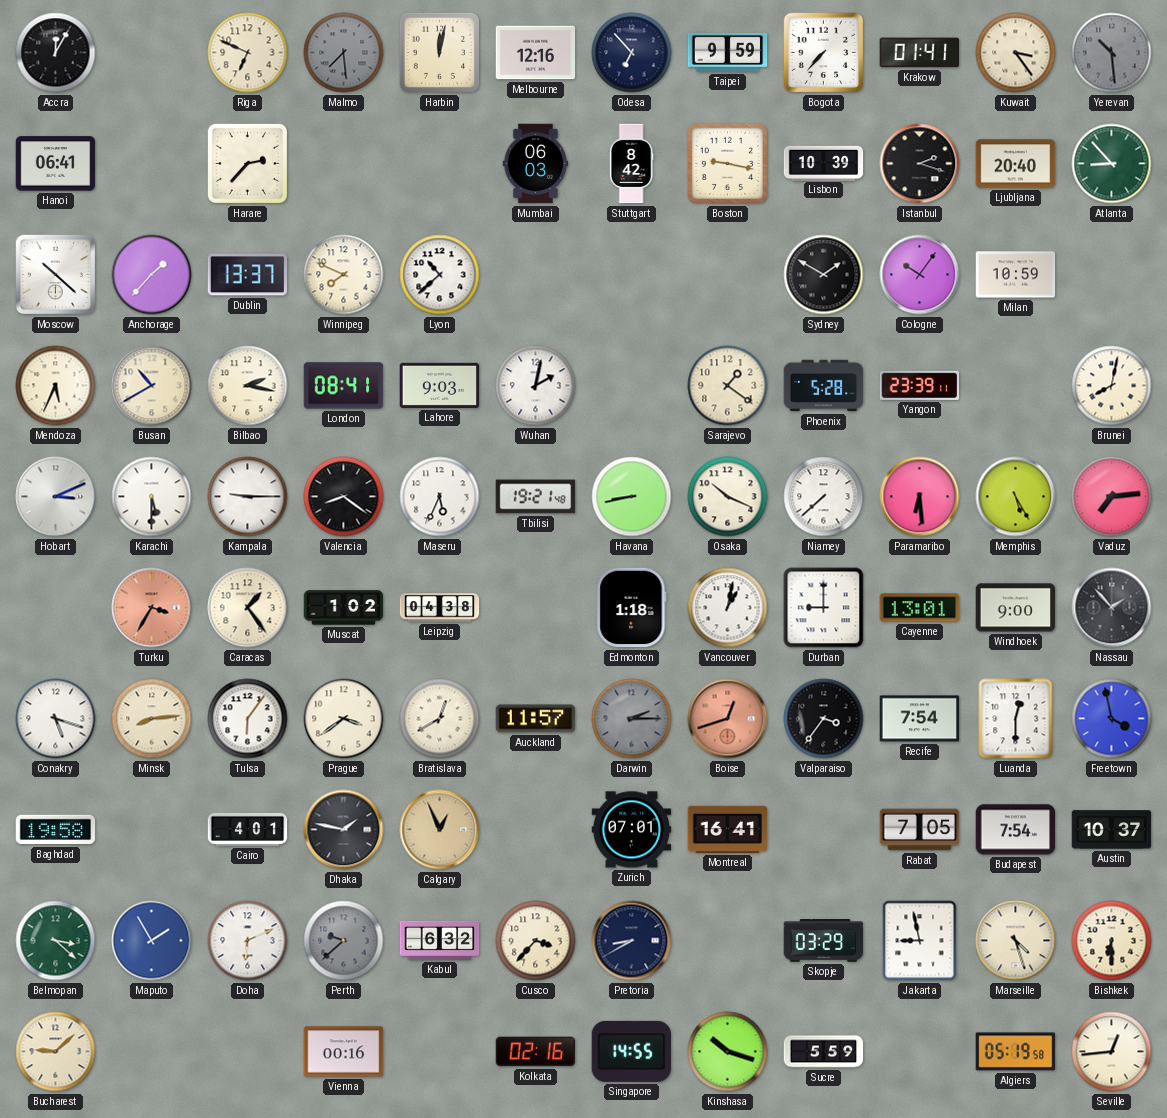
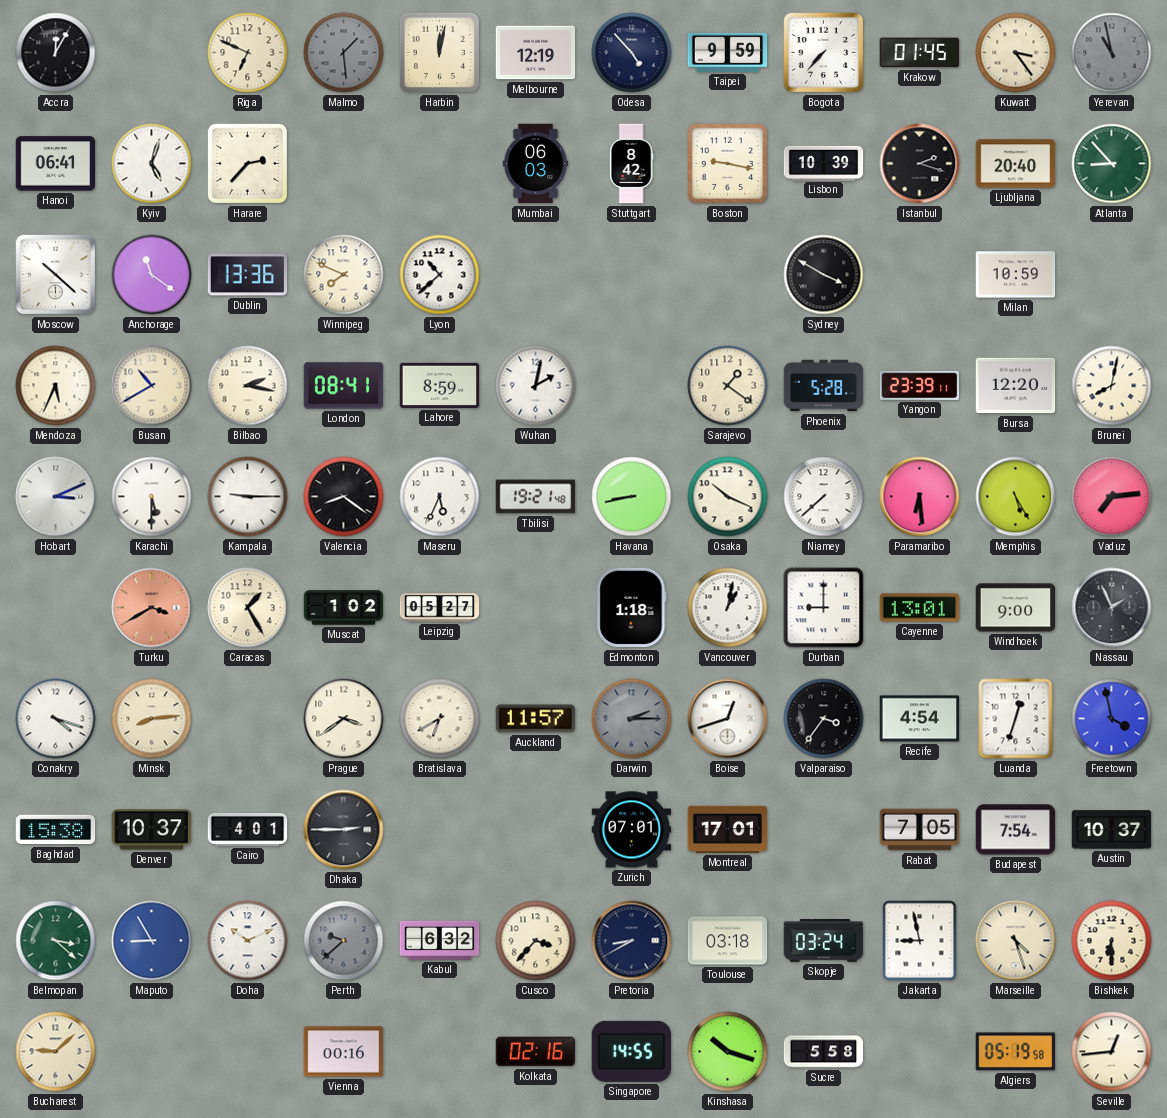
Malmo: 7:29 -> 1:29
Melbourne: 12:16 -> 12:19
Odesa: 6:53 -> 4:53
Krakow: 01:41 -> 01:45
Yerevan: 10:29 -> 10:58
Kyiv: none -> 5:03
Anchorage: 1:37 -> 11:21
Dublin: 13:37 -> 13:36
Sydney: 1:50 -> 3:50
Cologne: 10:06 -> none
Lahore: 9:03 -> 8:59
Bursa: none -> 12:20
Turku: 3:35 -> 3:40
Caracas: 1:24 -> 1:25
Leipzig: 04:38 -> 05:27
Nassau: 1:53 -> 1:56
Conakry: 5:18 -> 4:18
Tulsa: 6:06 -> none
Bratislava: 12:40 -> 6:40
Boise dial: salmon -> white
Recife: 7:54 -> 4:54
Luanda: 12:30 -> 12:33
Baghdad: 19:58 -> 15:38
Denver: none -> 10:37
Dhaka: 1:47 -> 2:45
Calgary: 12:56 -> none
Montreal: 16:41 -> 17:01
Maputo: 1:55 -> 8:55
Doha: 6:11 -> 10:11
Toulouse: none -> 03:18
Skopje: 03:29 -> 03:24
Sucre: 5:59 -> 5:58
